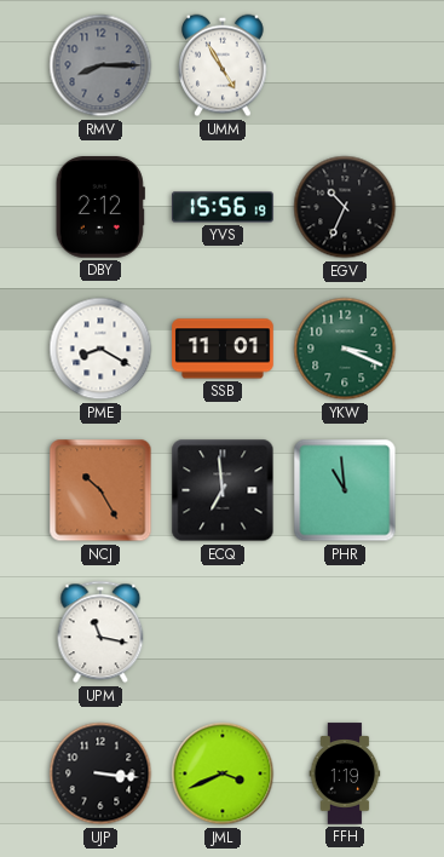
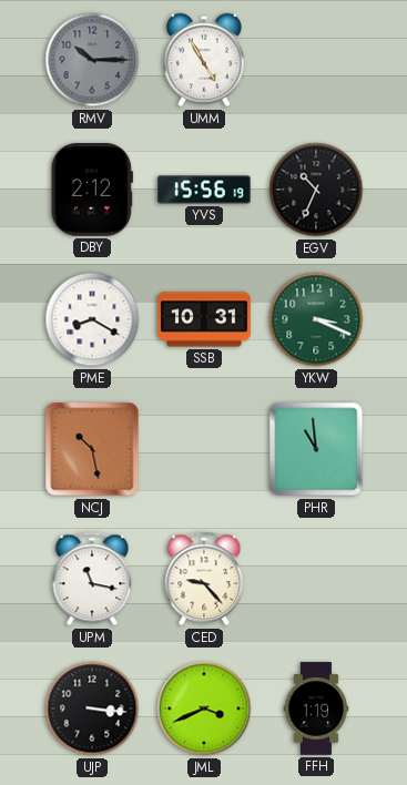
RMV: 8:15 -> 10:15
SSB: 11:01 -> 10:31
NCJ: 10:25 -> 10:28
ECQ: 6:59 -> none
CED: none -> 9:23
